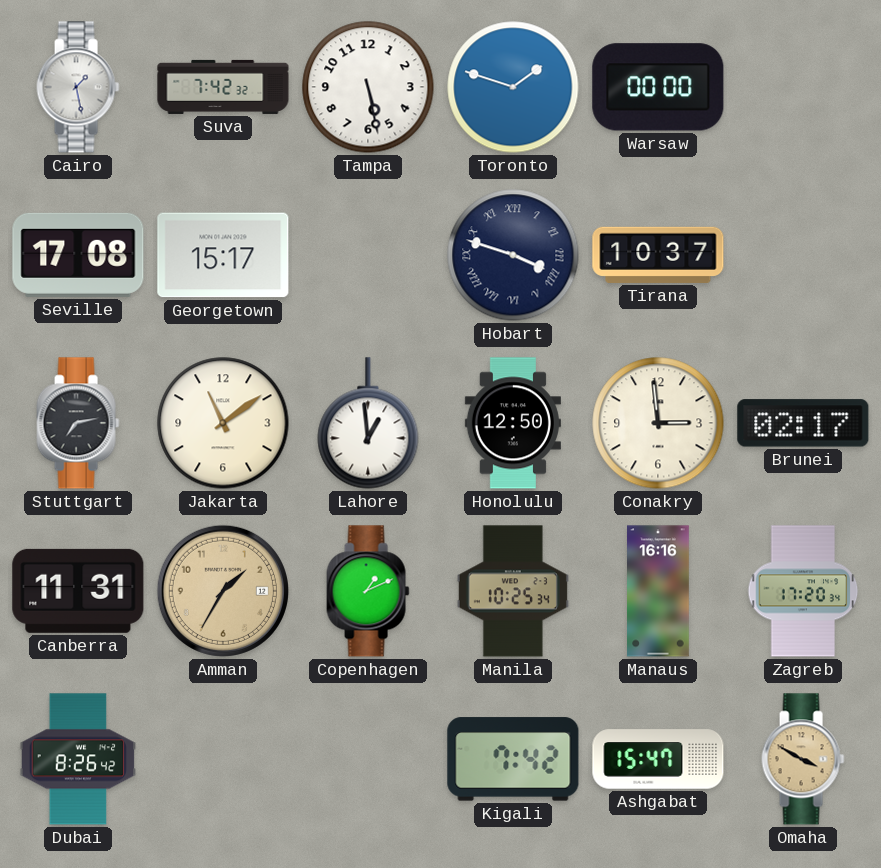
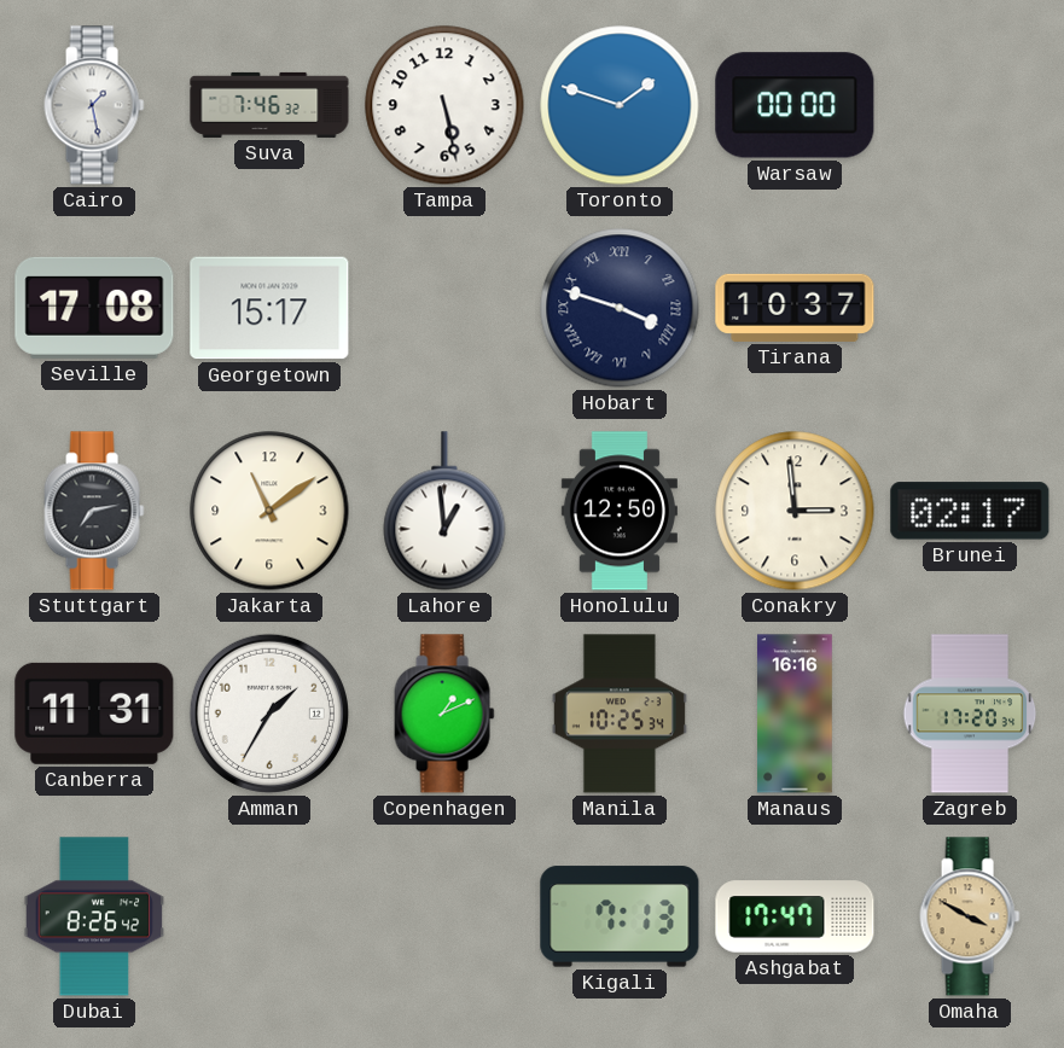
Suva: 7:42 -> 7:46
Amman dial: champagne -> white
Kigali: 7:42 -> 7:13
Ashgabat: 15:47 -> 17:47
